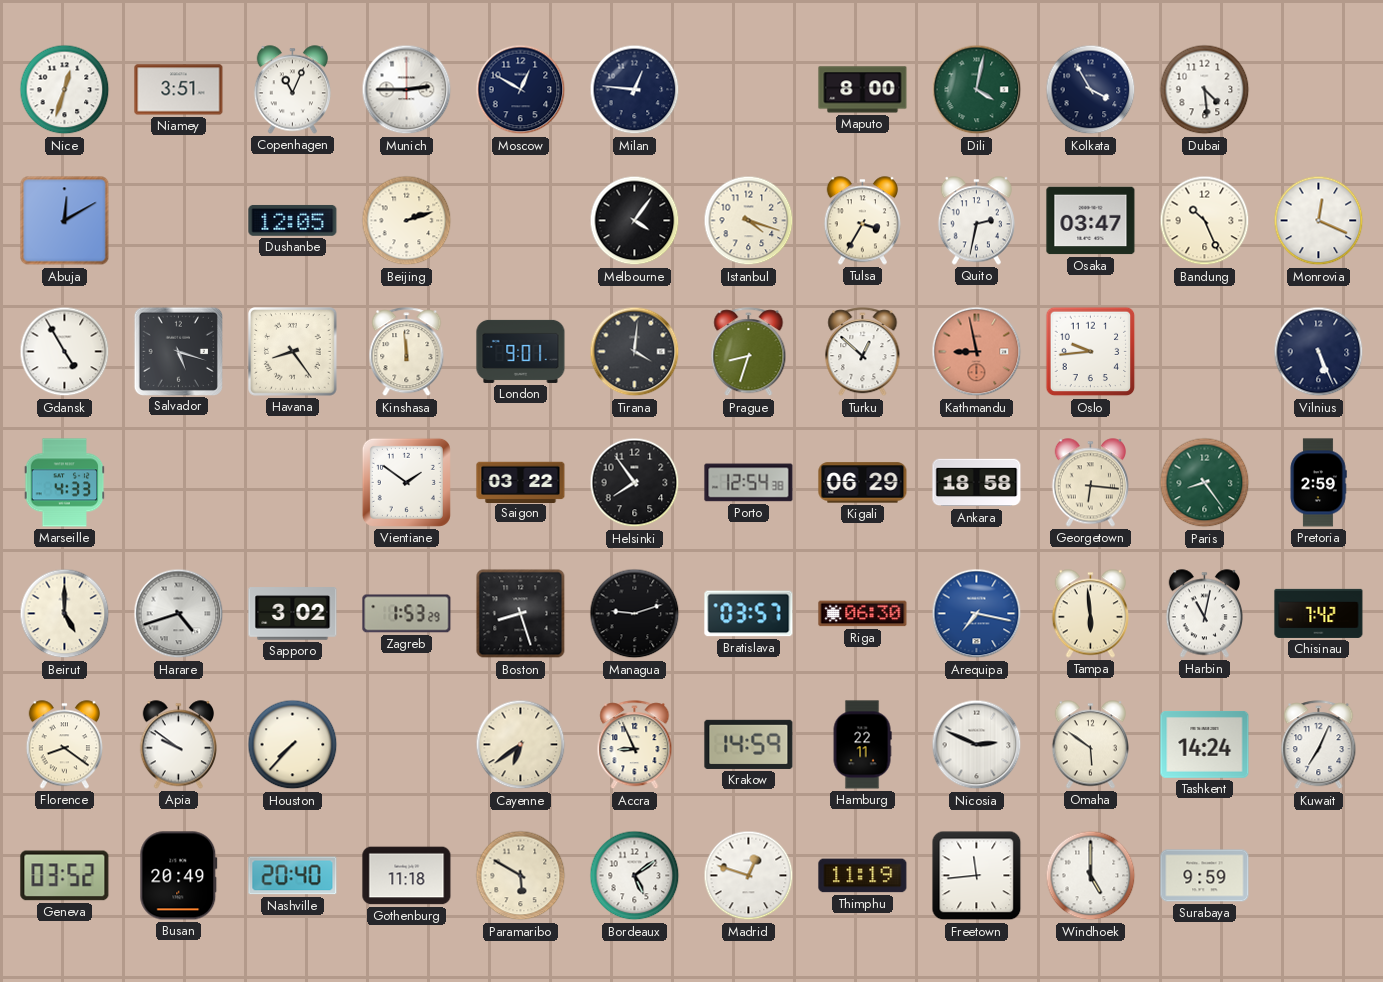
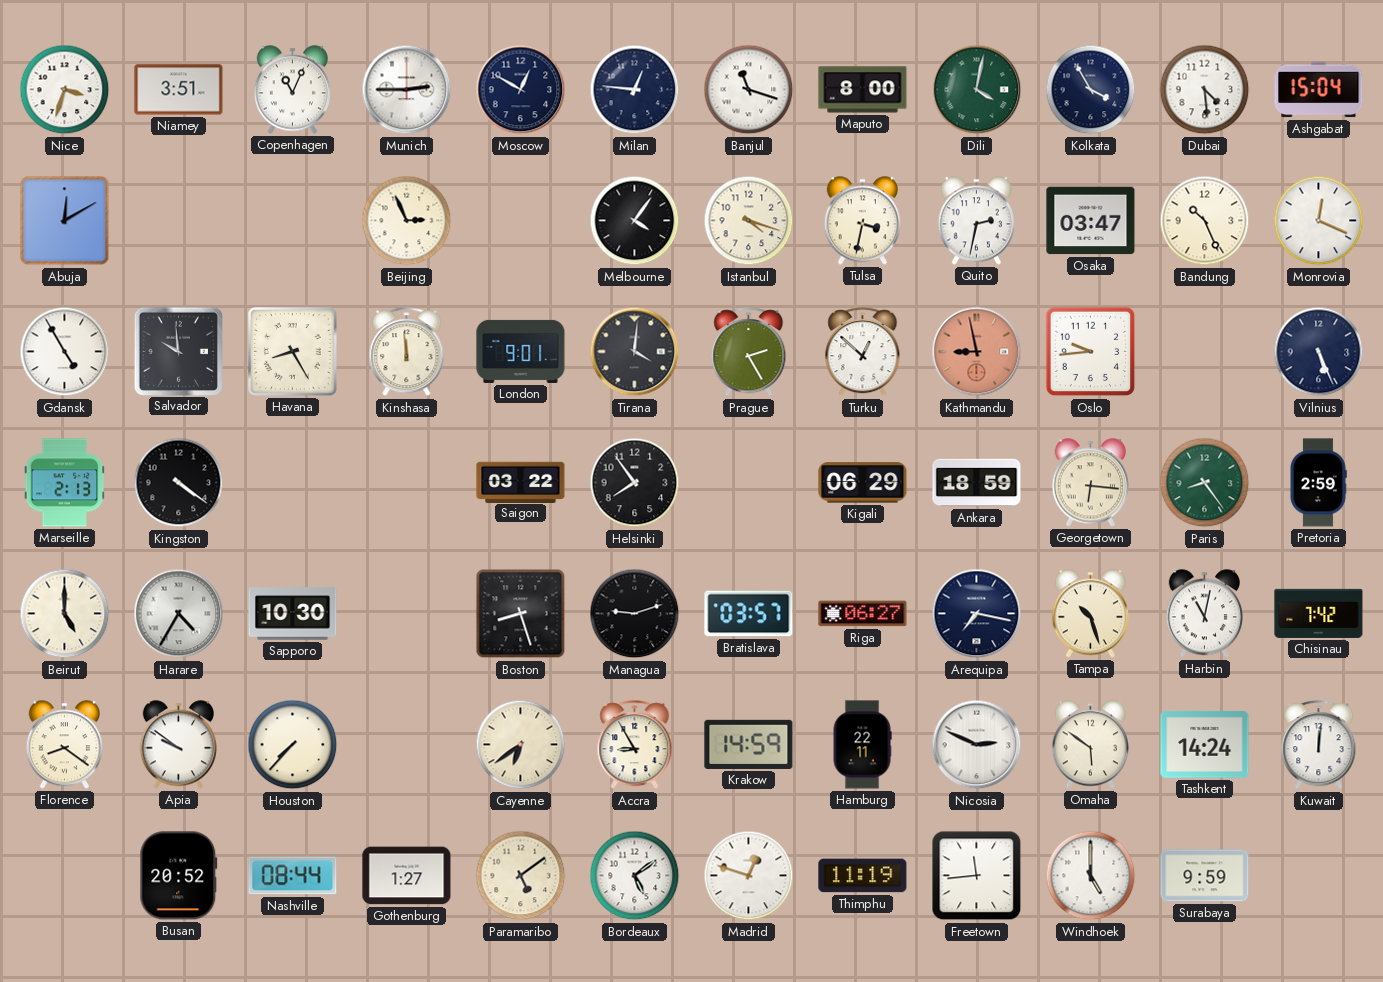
Nice: 12:33 -> 3:33
Banjul: none -> 11:18
Ashgabat: none -> 15:04
Dushanbe: 12:05 -> none
Beijing: 2:12 -> 2:56
Tulsa: 3:35 -> 3:32
Salvador: 5:18 -> 9:59
Havana: 8:24 -> 8:25
Prague: 8:33 -> 2:25
Marseille: 4:33 -> 2:13
Kingston: none -> 4:21
Vientiane: 1:51 -> none
Porto: 12:54 -> none
Ankara: 18:58 -> 18:59
Harare: 4:42 -> 4:35
Sapporo: 3:02 -> 10:30
Zagreb: 1:53 -> none
Riga: 06:30 -> 06:27
Arequipa dial: blue -> navy
Tampa: 5:59 -> 10:27
Accra: 8:56 -> 8:55
Kuwait: 7:04 -> 12:01
Geneva: 03:52 -> none
Busan: 20:49 -> 20:52
Nashville: 20:40 -> 08:44
Gothenburg: 11:18 -> 1:27
Paramaribo: 5:50 -> 5:09
